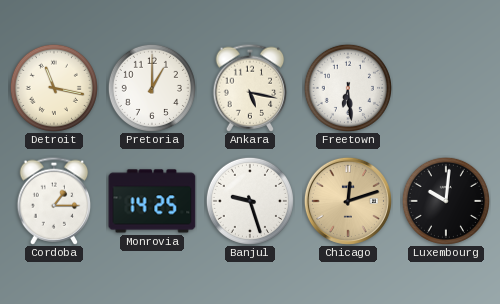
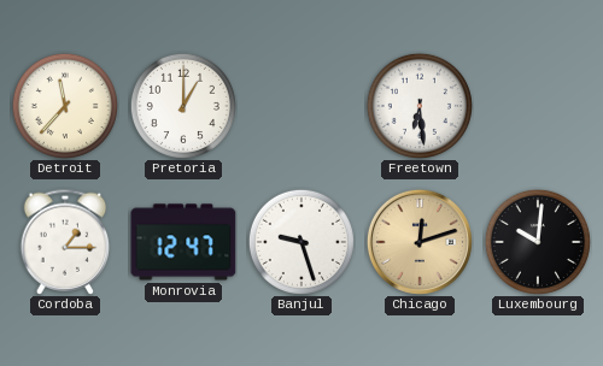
Detroit: 11:17 -> 11:37
Ankara: 5:17 -> none
Monrovia: 14:25 -> 12:47
